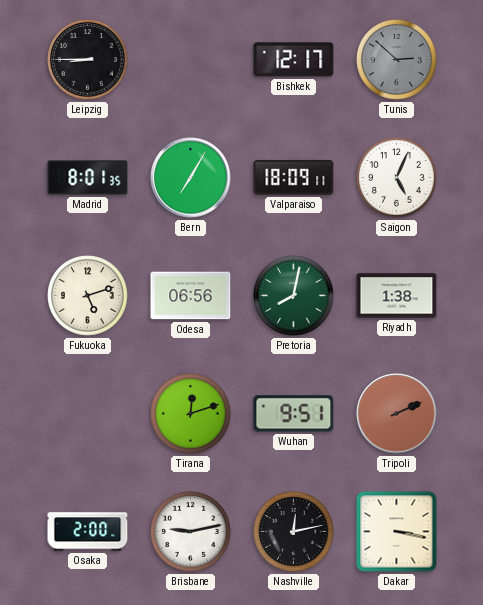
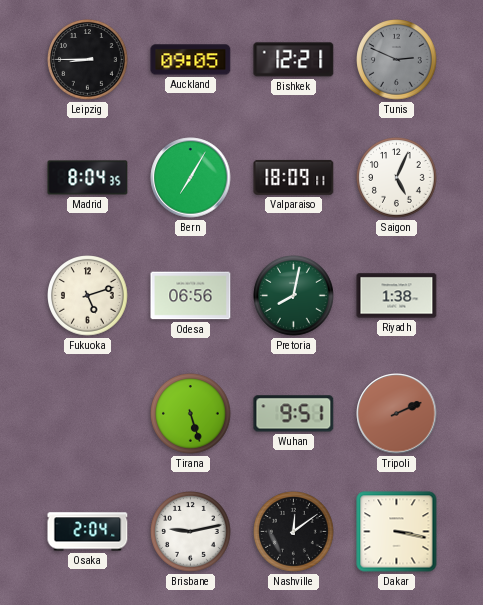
Auckland: none -> 09:05
Bishkek: 12:17 -> 12:21
Tunis: 2:52 -> 2:49
Madrid: 8:01 -> 8:04
Tirana: 12:12 -> 5:27
Osaka: 2:00 -> 2:04
Nashville: 12:13 -> 12:09
